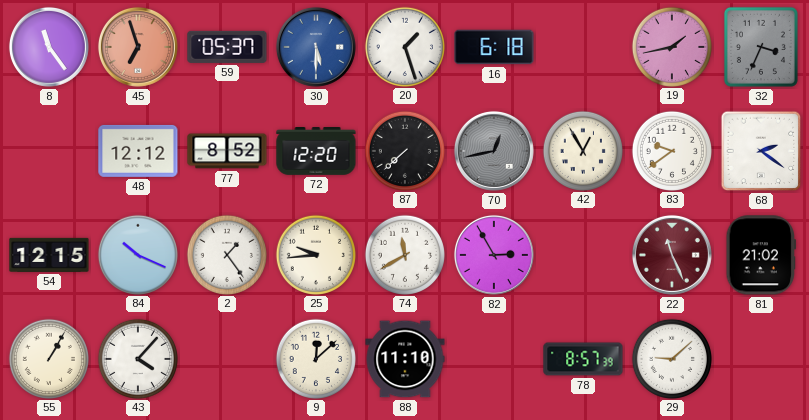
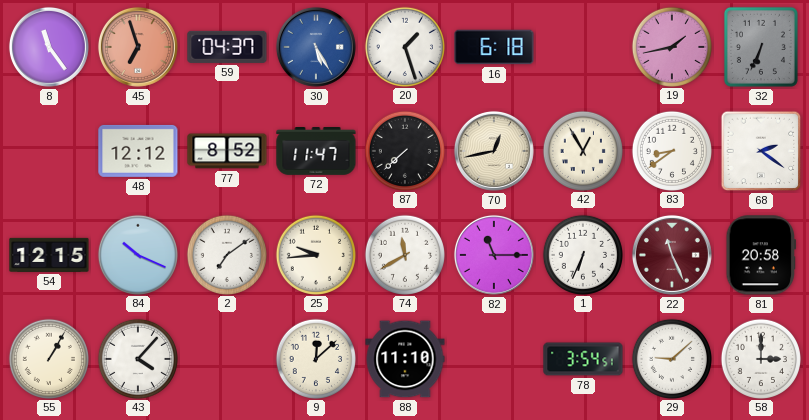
59: 05:37 -> 04:37
30: 5:30 -> 5:25
32: 3:34 -> 6:34
72: 12:20 -> 11:47
70 dial: grey -> cream
83: 9:39 -> 8:39
2: 1:24 -> 7:09
82: 2:55 -> 11:15
1: none -> 6:34
81: 21:02 -> 20:58
78: 8:57 -> 3:54
58: none -> 3:00
